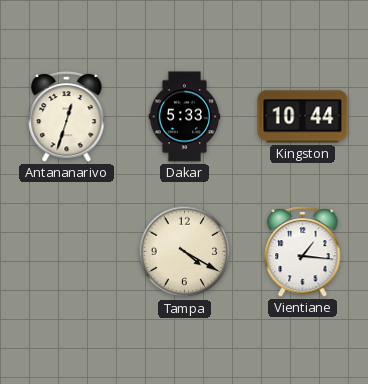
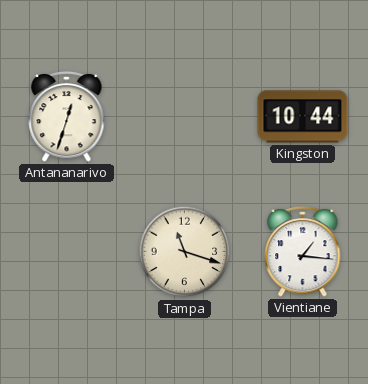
Dakar: 5:33 -> none
Tampa: 4:20 -> 11:18
